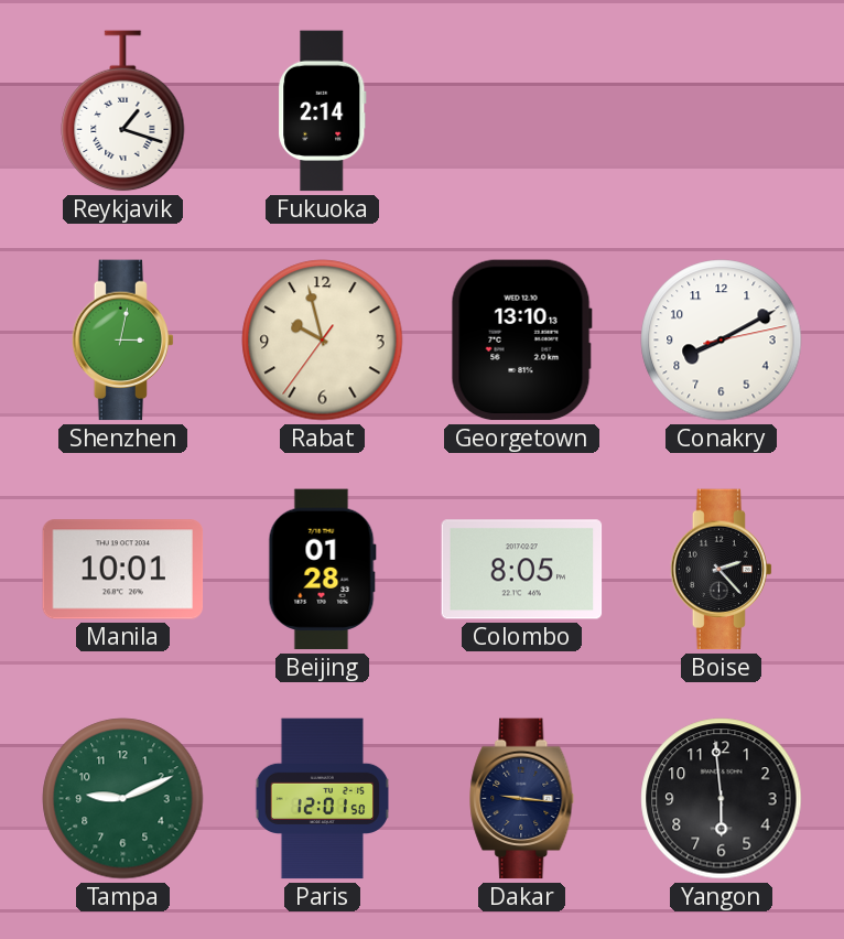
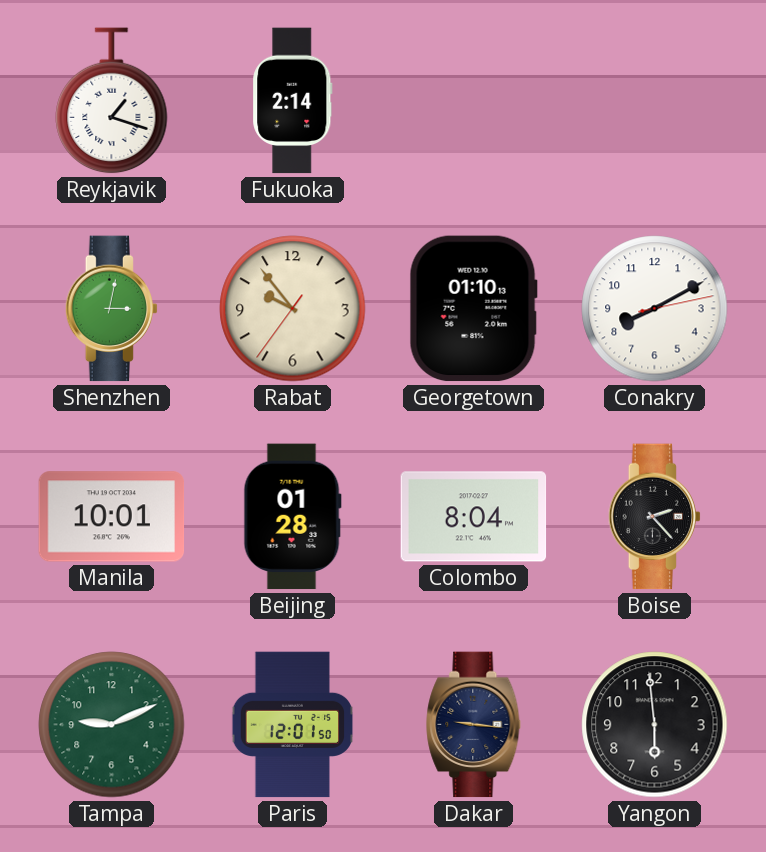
Rabat: 9:57 -> 9:53
Georgetown: 13:10 -> 01:10
Colombo: 8:05 -> 8:04
